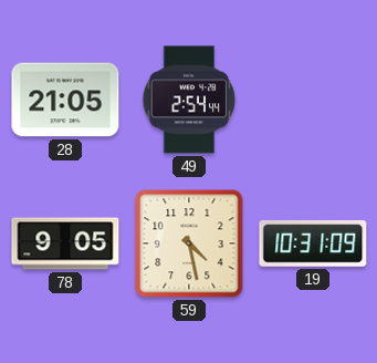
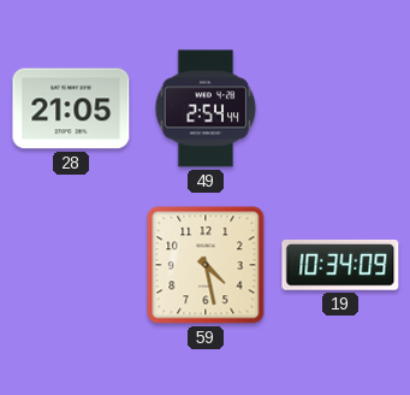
78: 9:05 -> none
19: 10:31 -> 10:34
